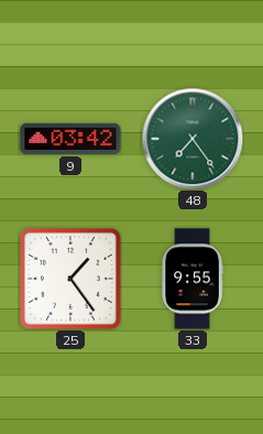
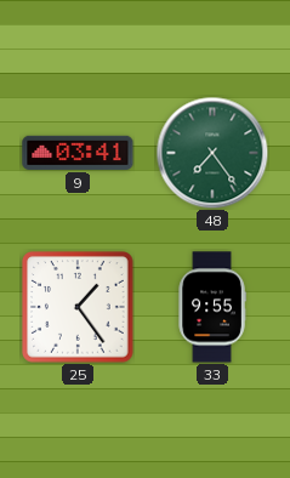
9: 03:42 -> 03:41
